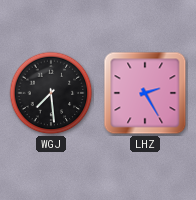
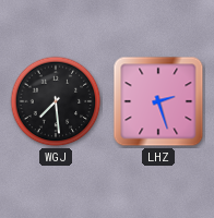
LHZ: 2:25 -> 2:27
